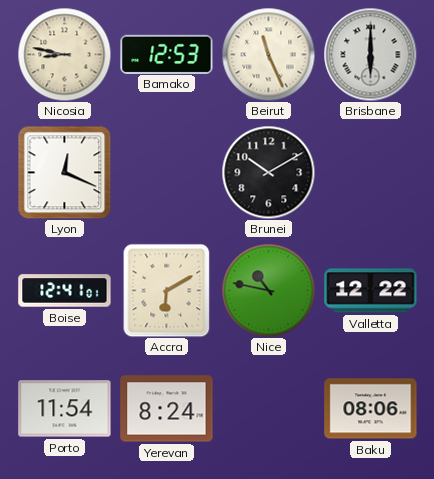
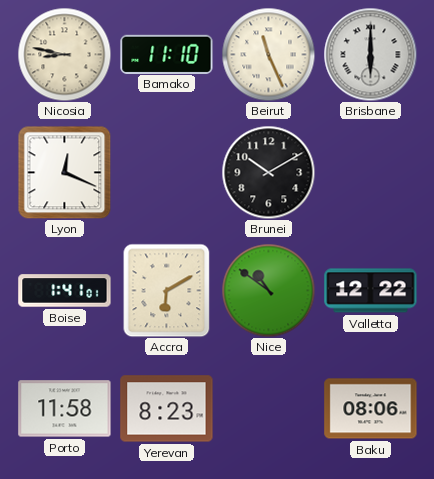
Bamako: 12:53 -> 11:10
Boise: 12:41 -> 1:41
Nice: 10:47 -> 10:51
Porto: 11:54 -> 11:58
Yerevan: 8:24 -> 8:23
